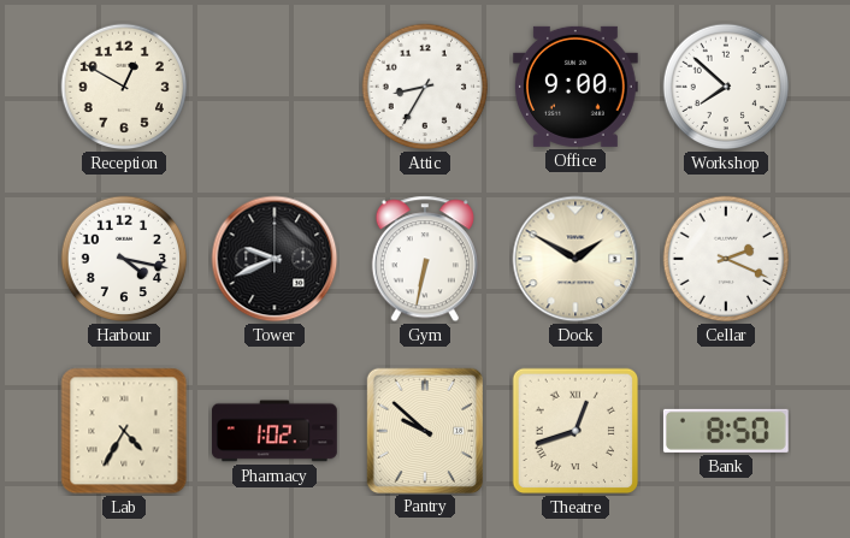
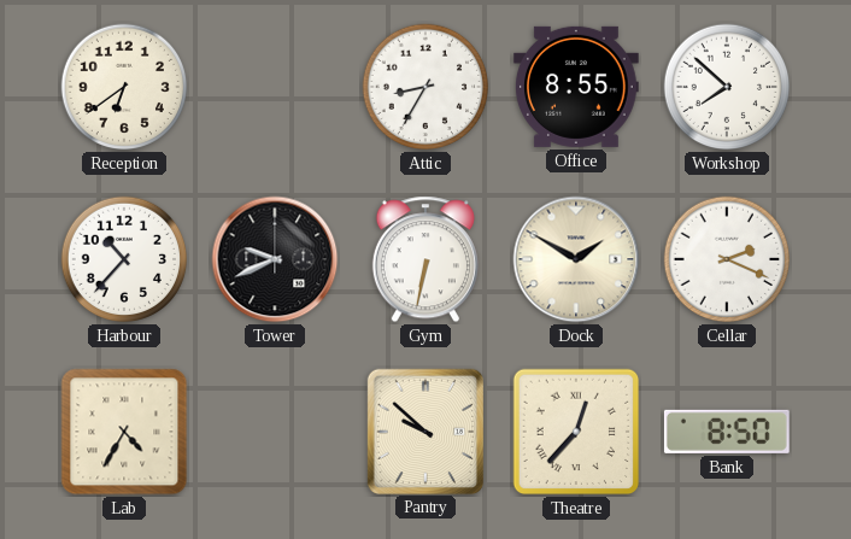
Reception: 12:50 -> 6:39
Office: 9:00 -> 8:55
Harbour: 4:17 -> 10:37
Pharmacy: 1:02 -> none
Theatre: 12:42 -> 12:37
